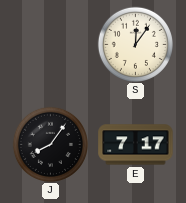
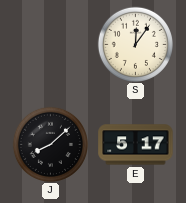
J: 8:06 -> 8:08
E: 7:17 -> 5:17
